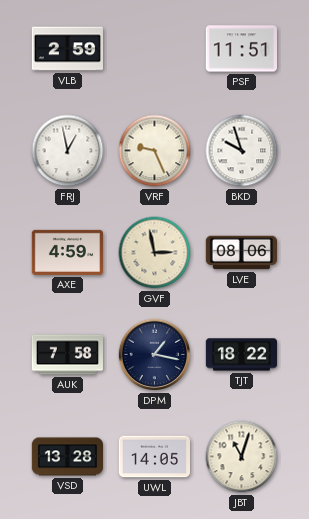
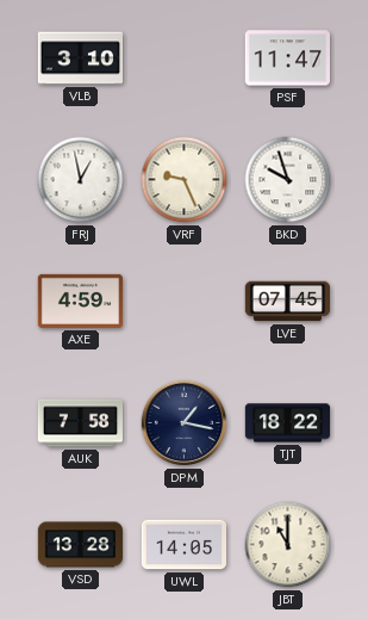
VLB: 2:59 -> 3:10
PSF: 11:51 -> 11:47
GVF: 2:58 -> none
LVE: 08:06 -> 07:45
JBT: 11:03 -> 11:00
